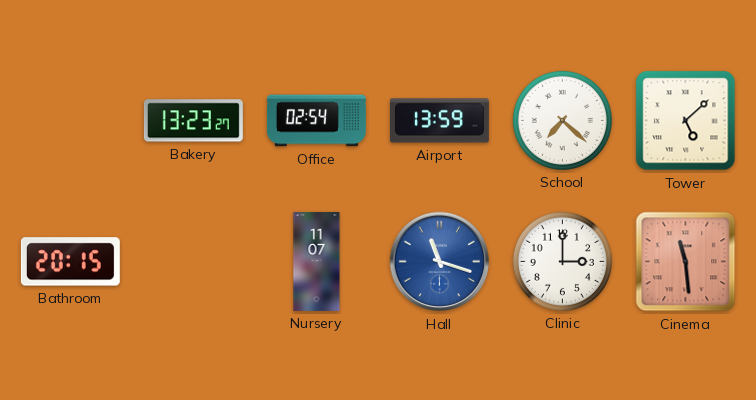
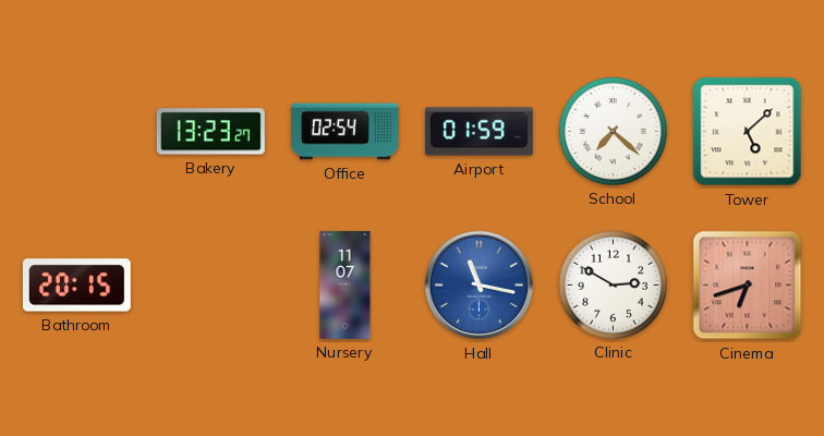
Airport: 13:59 -> 01:59
Hall: 11:18 -> 11:17
Clinic: 3:00 -> 2:50
Cinema: 11:29 -> 6:42
